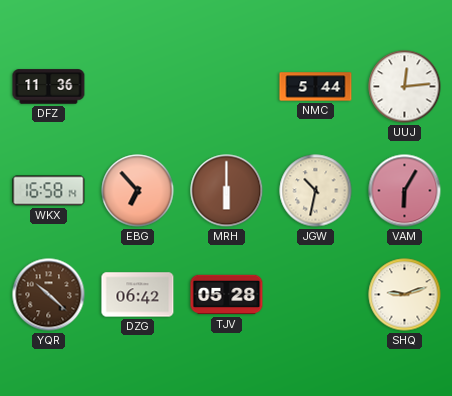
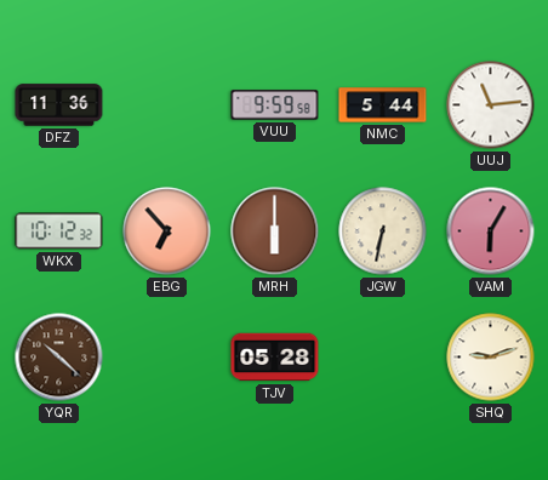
VUU: none -> 9:59
UUJ: 12:14 -> 11:14
WKX: 16:58 -> 10:12
JGW: 10:32 -> 6:32
DZG: 06:42 -> none
